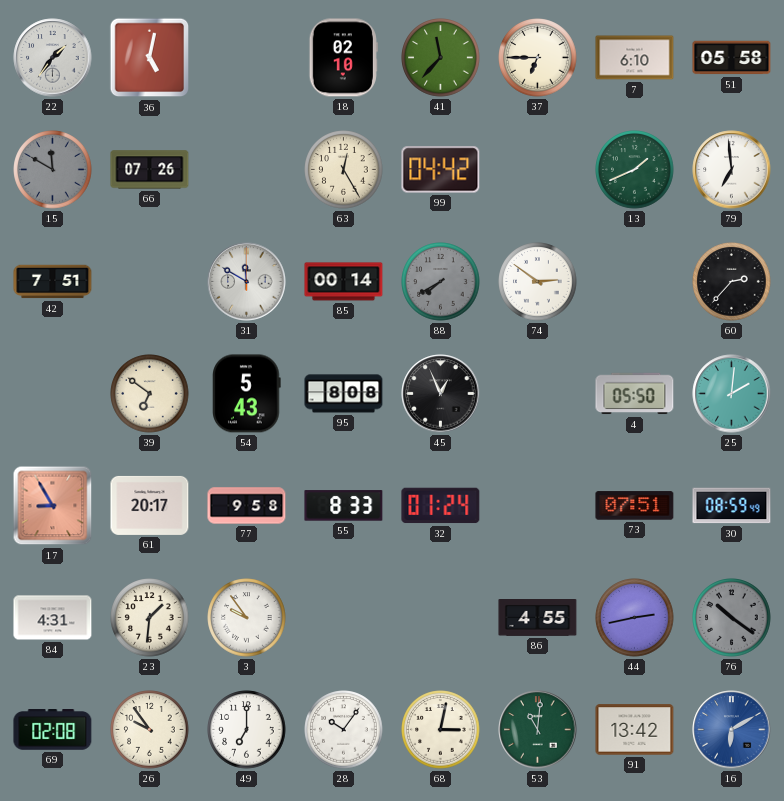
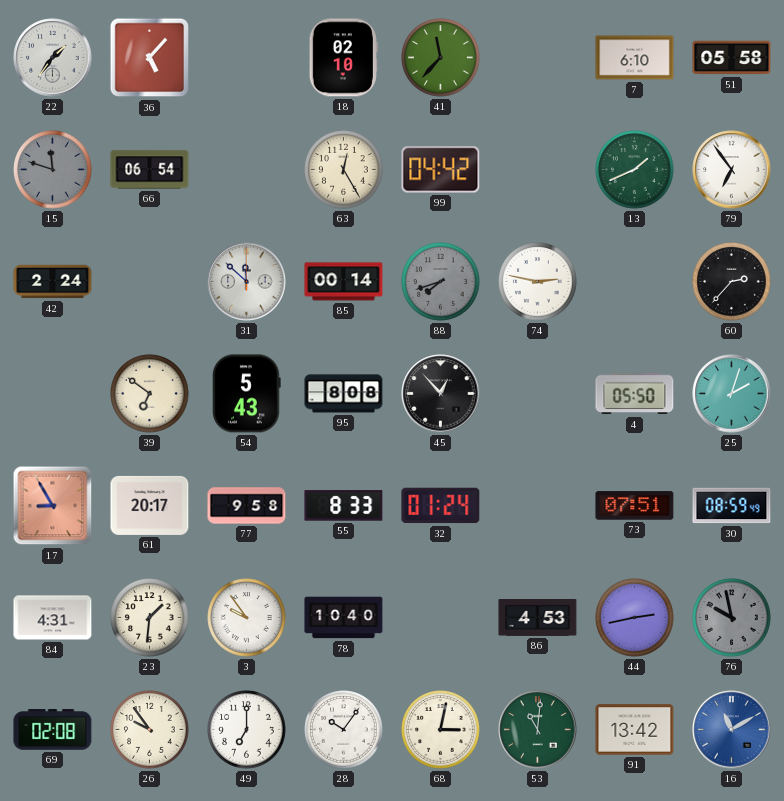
36: 5:02 -> 5:07
37: 6:45 -> none
15: 11:50 -> 11:48
66: 07:26 -> 06:54
79: 6:59 -> 6:54
42: 7:51 -> 2:24
31: 11:50 -> 11:52
88: 7:40 -> 7:42
74: 2:51 -> 2:47
45: 12:56 -> 12:53
25: 2:01 -> 2:03
78: none -> 10:40
86: 4:55 -> 4:53
76: 10:21 -> 9:58
16: 6:10 -> 11:10
